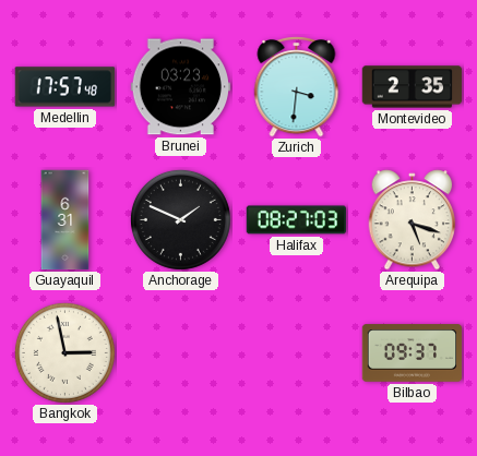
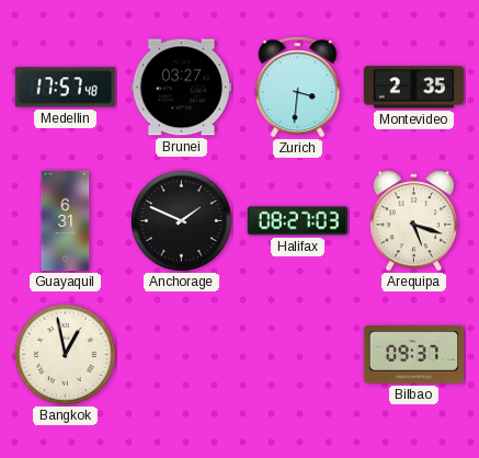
Brunei: 03:23 -> 03:27
Bangkok: 2:58 -> 12:58
